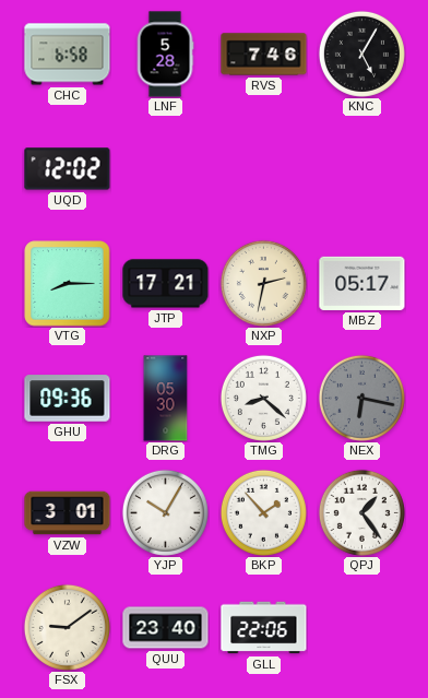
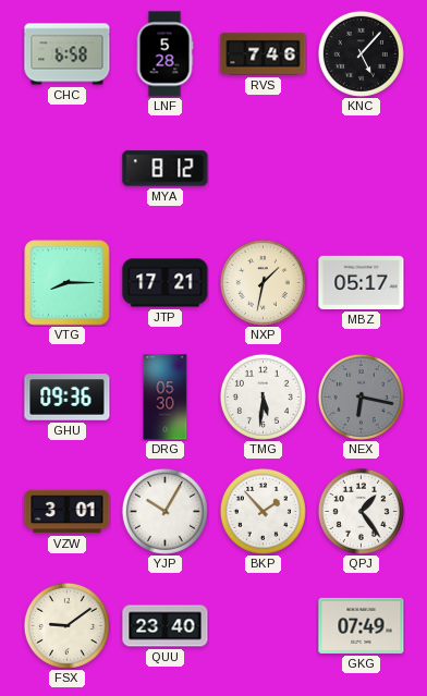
KNC: 5:05 -> 5:07
UQD: 12:02 -> none
MYA: none -> 8:12
NXP: 2:32 -> 1:32
TMG: 8:22 -> 5:31
GLL: 22:06 -> none
GKG: none -> 07:49
